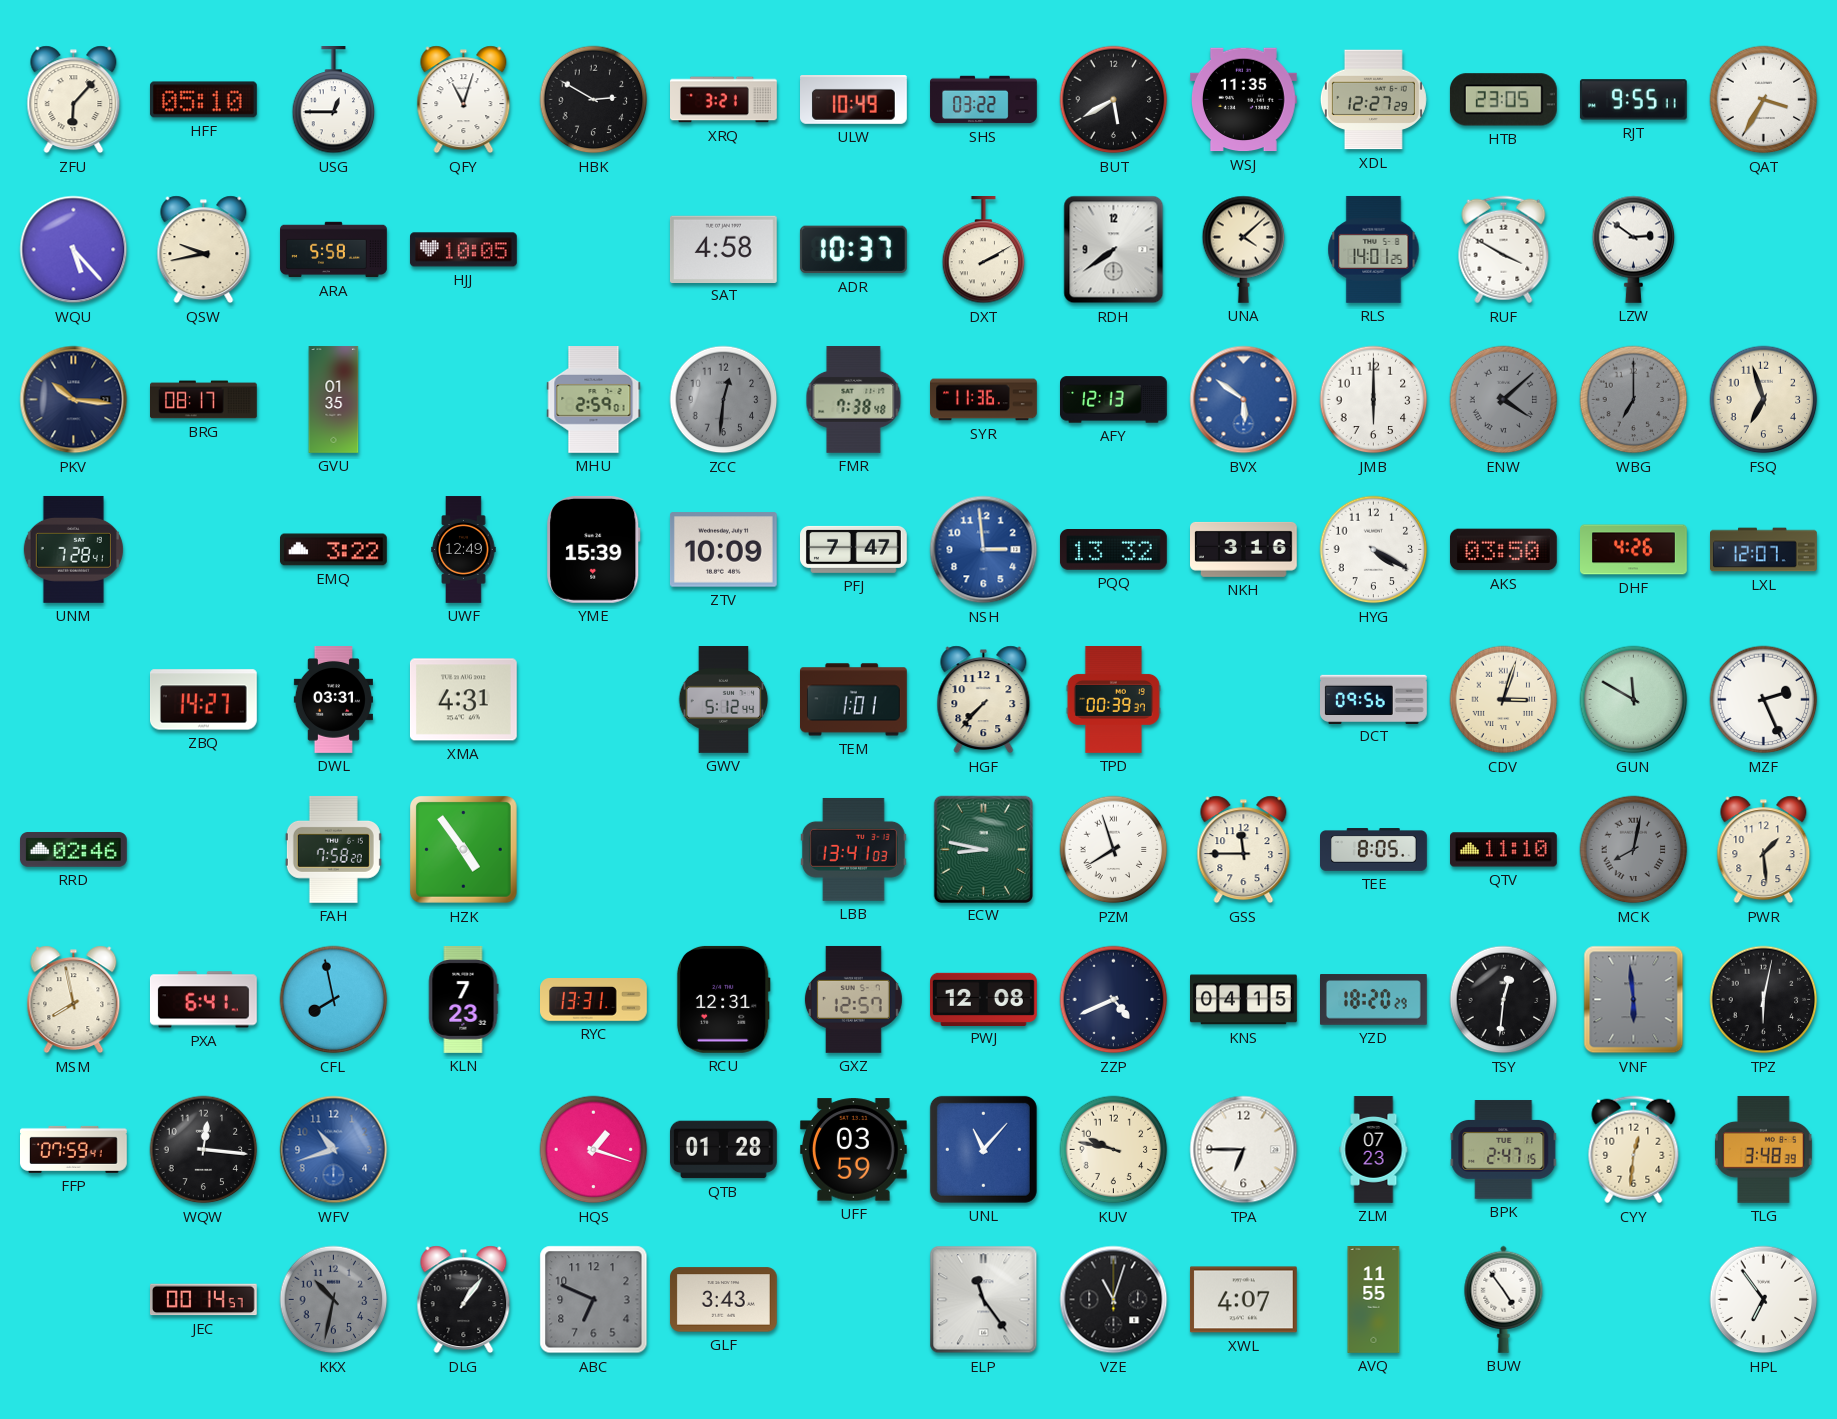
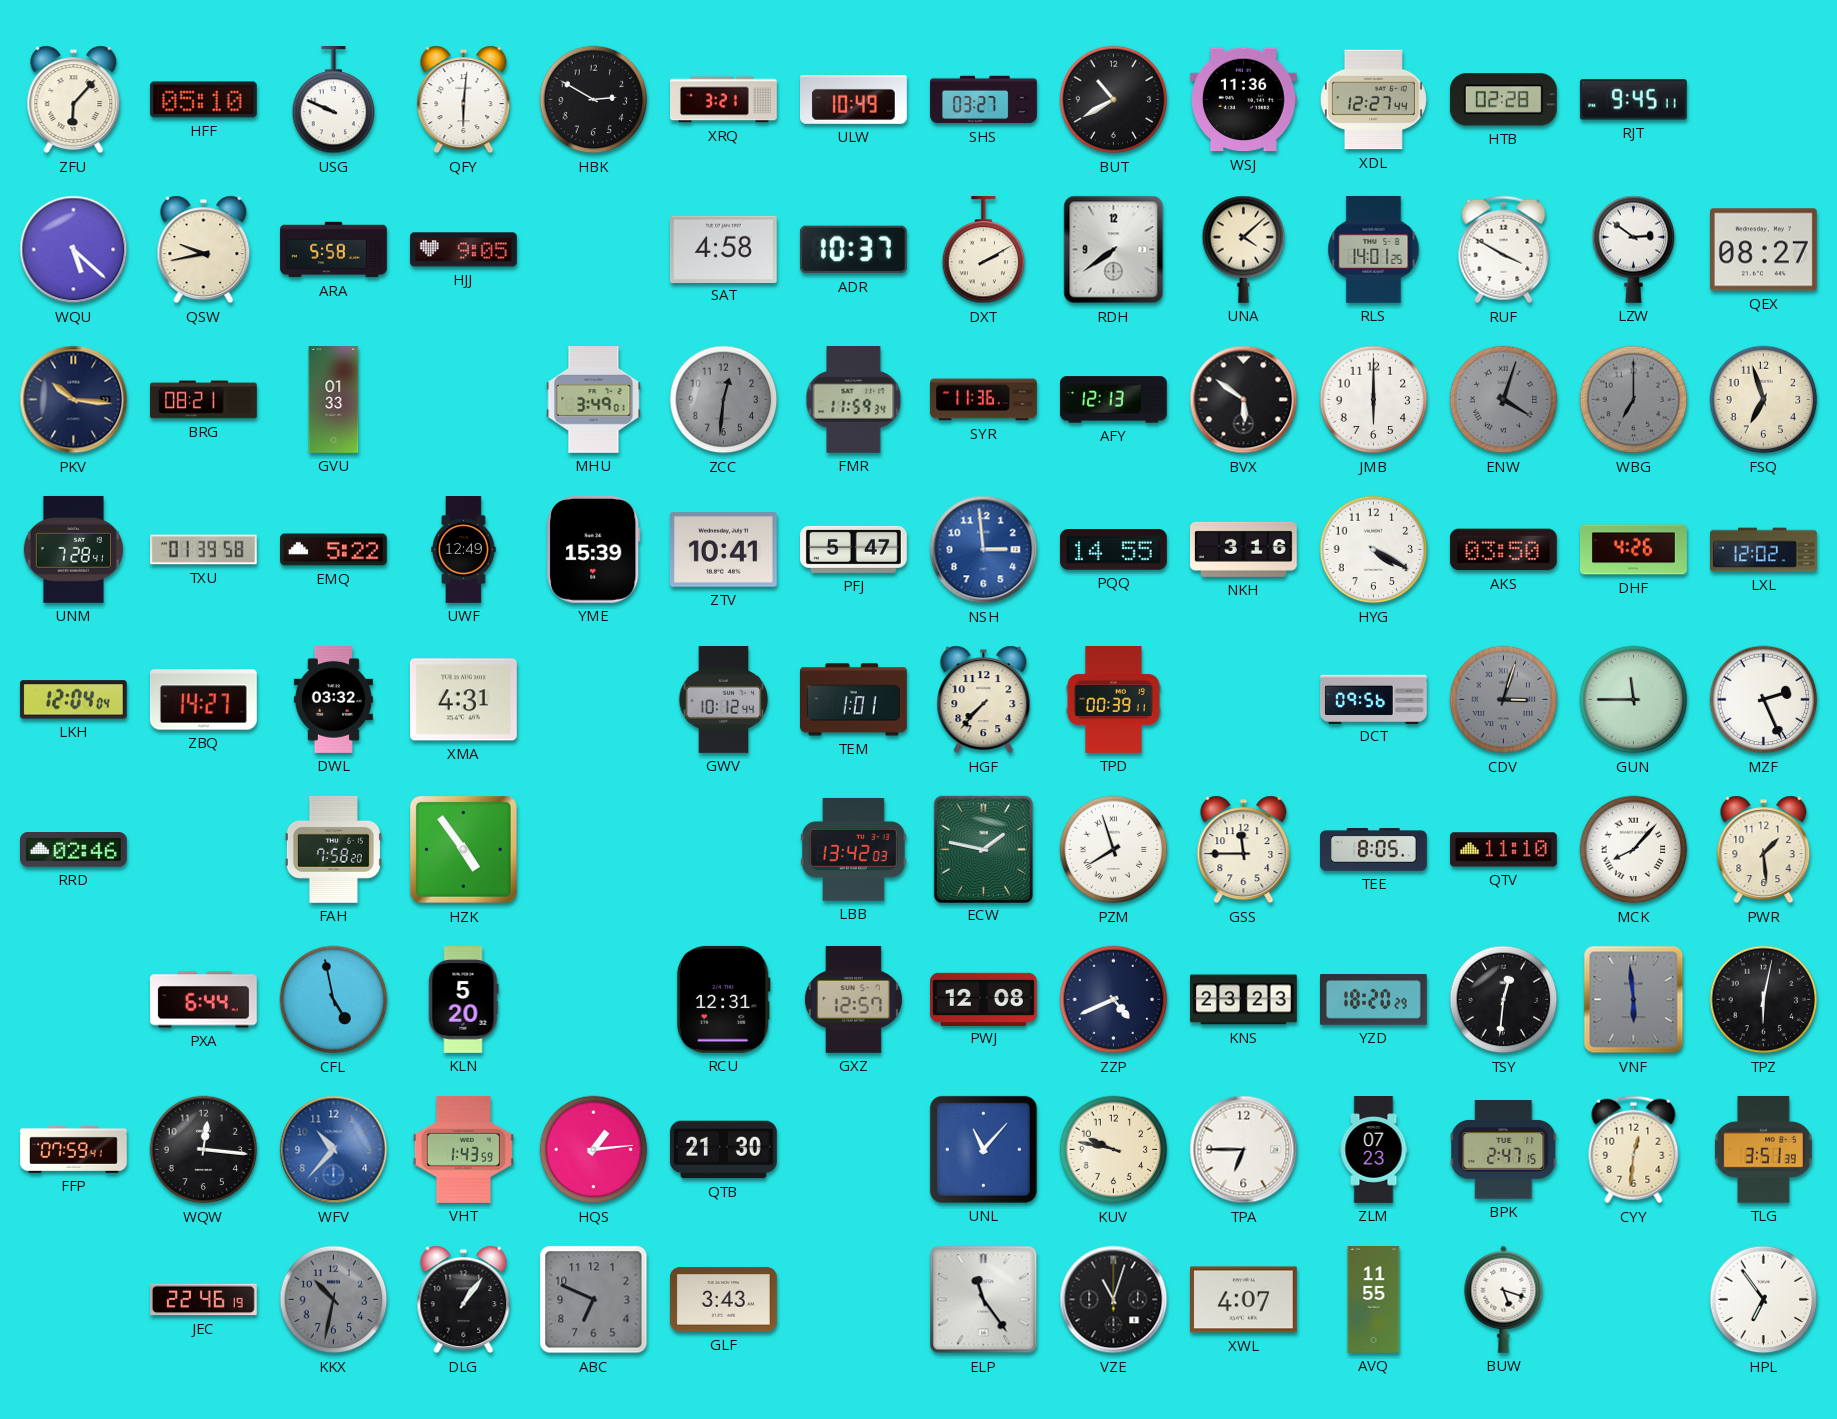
USG: 12:45 -> 9:49
QFY: 11:03 -> 6:01
SHS: 03:22 -> 03:27
BUT: 5:40 -> 10:40
WSJ: 11:35 -> 11:36
XDL: 12:27:29 -> 12:27:44
HTB: 23:05 -> 02:28
RJT: 9:55 -> 9:45
QAT: 3:35 -> none
WQU: 5:23 -> 5:22
HJJ: 10:05 -> 9:05
QEX: none -> 08:27
BRG: 08:17 -> 08:21
GVU: 01:35 -> 01:33
MHU: 2:59 -> 3:49
FMR: 7:38 -> 11:59
BVX dial: blue -> black
ENW: 4:08 -> 4:03
TXU: none -> 01:39
EMQ: 3:22 -> 5:22
ZTV: 10:09 -> 10:41
PFJ: 7:47 -> 5:47
PQQ: 13:32 -> 14:55
LXL: 12:07 -> 12:02
LKH: none -> 12:04
DWL: 03:31 -> 03:32
GWV: 5:12 -> 10:12
TPD: 00:39:37 -> 00:39:11
CDV dial: cream -> grey
GUN: 11:50 -> 11:45
LBB: 13:41 -> 13:42
ECW: 8:47 -> 1:47
MCK: 8:02 -> 8:07
MCK dial: grey -> white
MSM: 7:58 -> none
PXA: 6:41 -> 6:44
CFL: 7:58 -> 4:58
KLN: 7:23 -> 5:20
RYC: 13:31 -> none
KNS: 04:15 -> 23:23
WFV: 10:42 -> 10:37
VHT: none -> 1:43
HQS: 1:18 -> 1:14
QTB: 01:28 -> 21:30
UFF: 03:59 -> none
TLG: 3:48 -> 3:51
JEC: 00:14 -> 22:46
BUW: 4:54 -> 5:18
